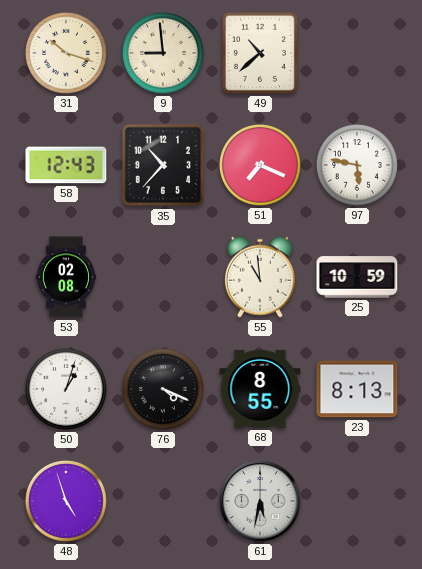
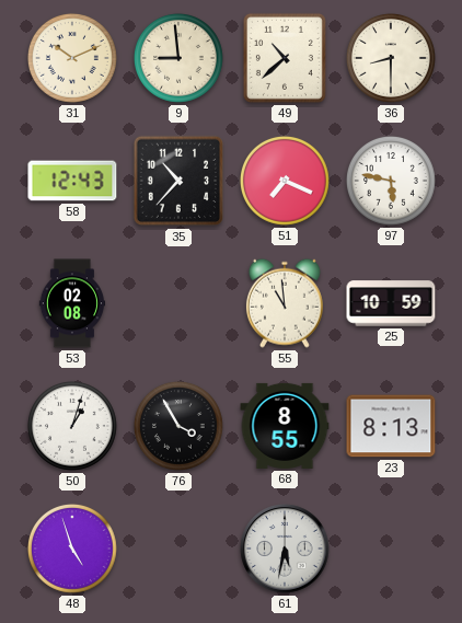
31: 10:18 -> 10:11
36: none -> 8:30
76: 4:19 -> 3:55
